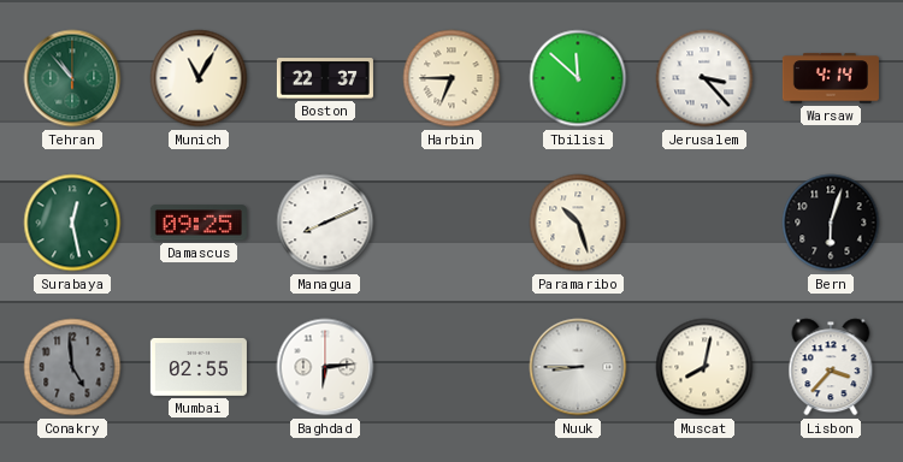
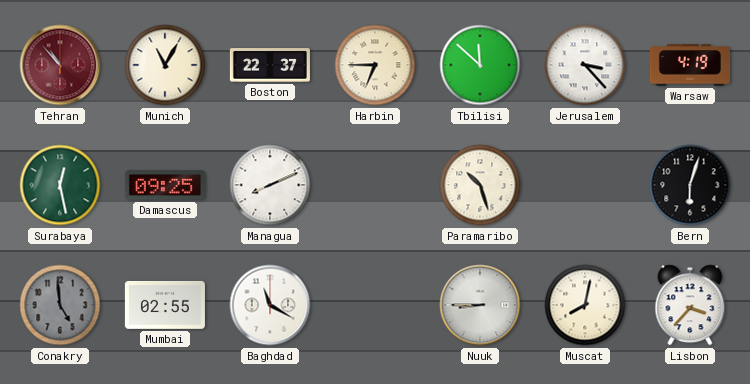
Tehran dial: green -> burgundy
Warsaw: 4:14 -> 4:19
Baghdad: 6:14 -> 11:20
